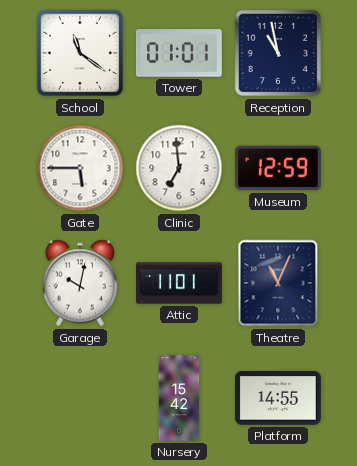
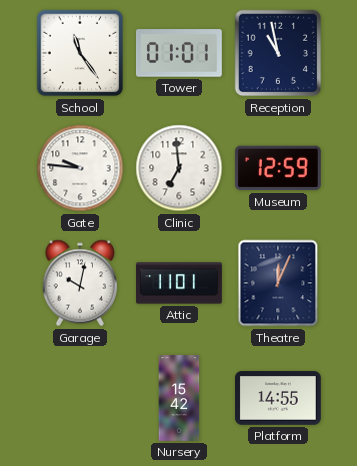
School: 11:21 -> 11:24
Gate: 5:45 -> 9:46
Theatre: 11:04 -> 12:04
